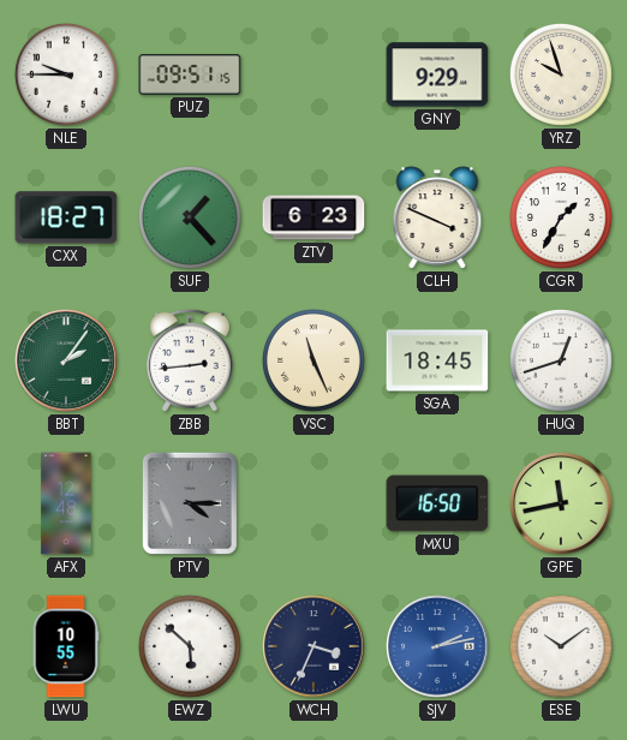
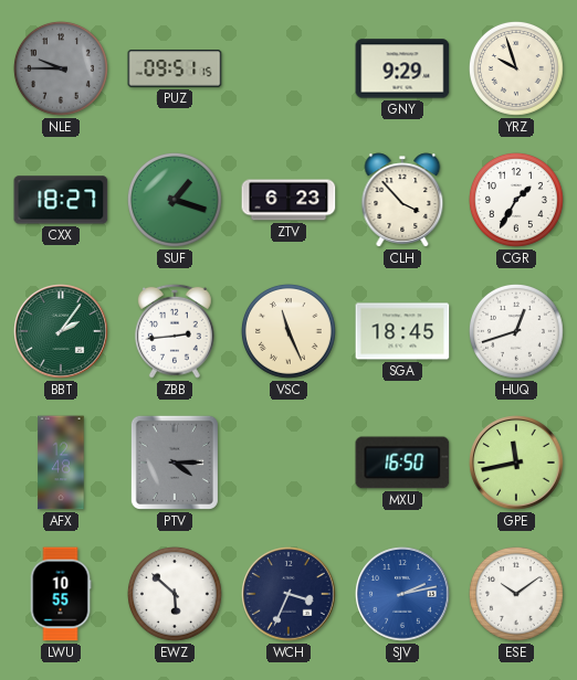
NLE dial: white -> grey
SUF: 1:23 -> 1:18
CLH: 3:49 -> 3:53
